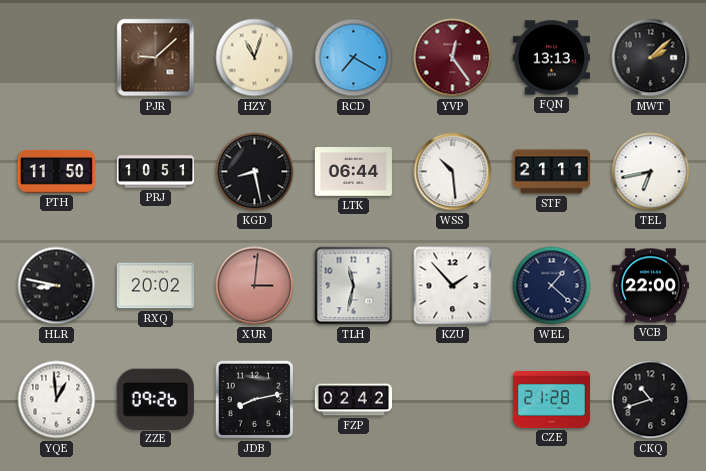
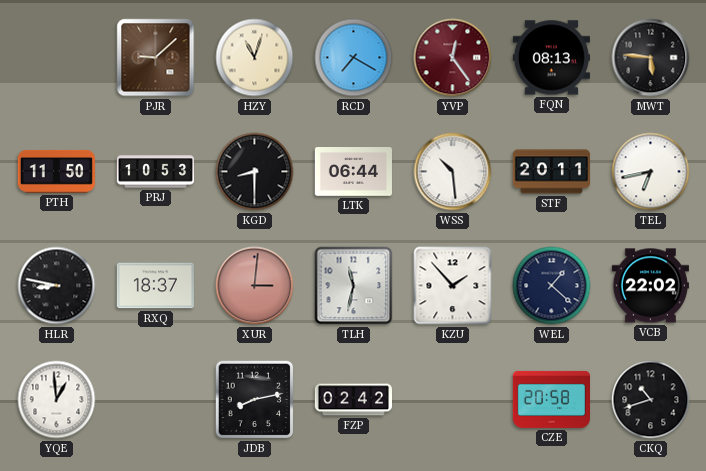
FQN: 13:13 -> 08:13
MWT: 2:08 -> 5:46
PRJ: 10:51 -> 10:53
KGD: 8:28 -> 8:30
STF: 21:11 -> 20:11
RXQ: 20:02 -> 18:37
VCB: 22:00 -> 22:02
ZZE: 09:26 -> none
CZE: 21:28 -> 20:58
